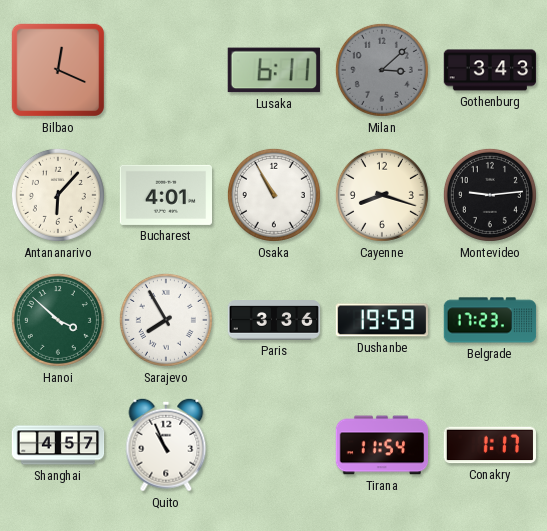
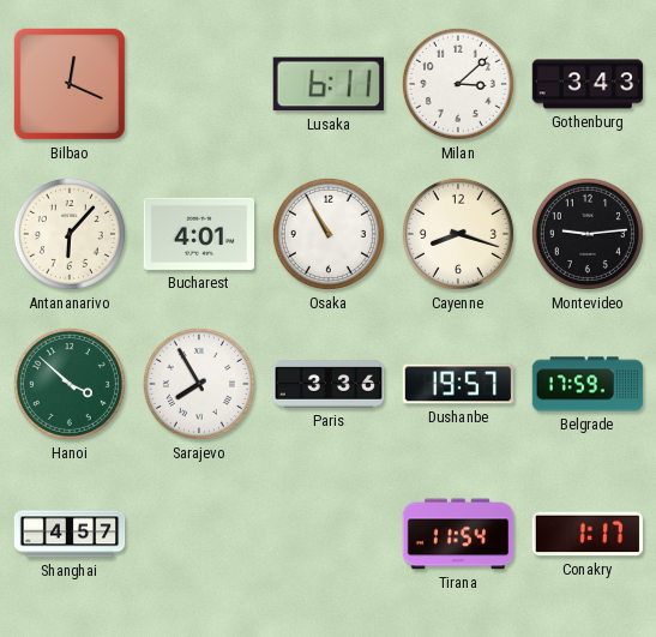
Milan dial: grey -> white
Dushanbe: 19:59 -> 19:57
Belgrade: 17:23 -> 17:59
Quito: 10:56 -> none
